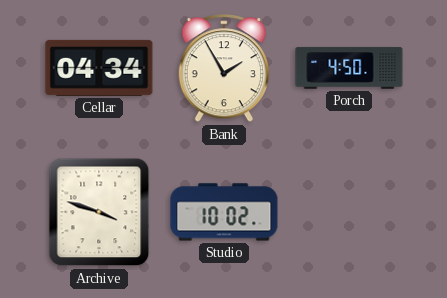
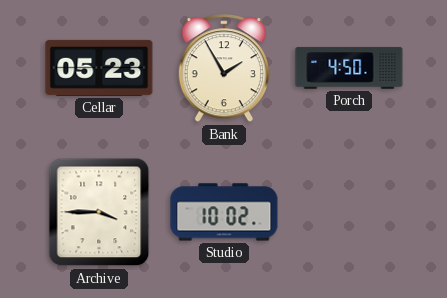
Cellar: 04:34 -> 05:23
Archive: 3:48 -> 3:45
